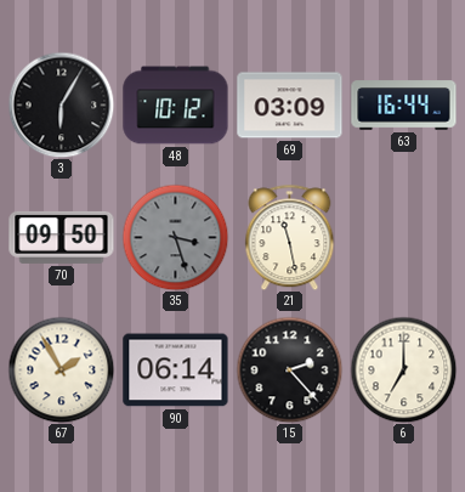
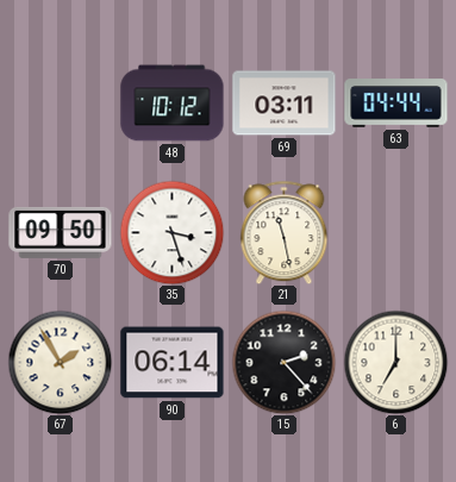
3: 6:05 -> none
69: 03:09 -> 03:11
63: 16:44 -> 04:44
35 dial: grey -> white
